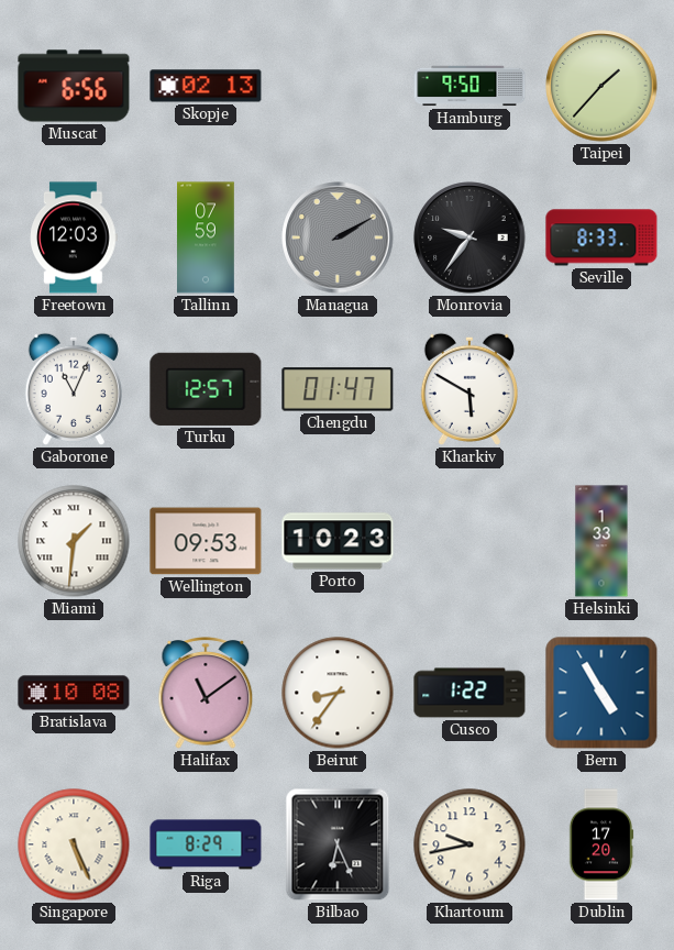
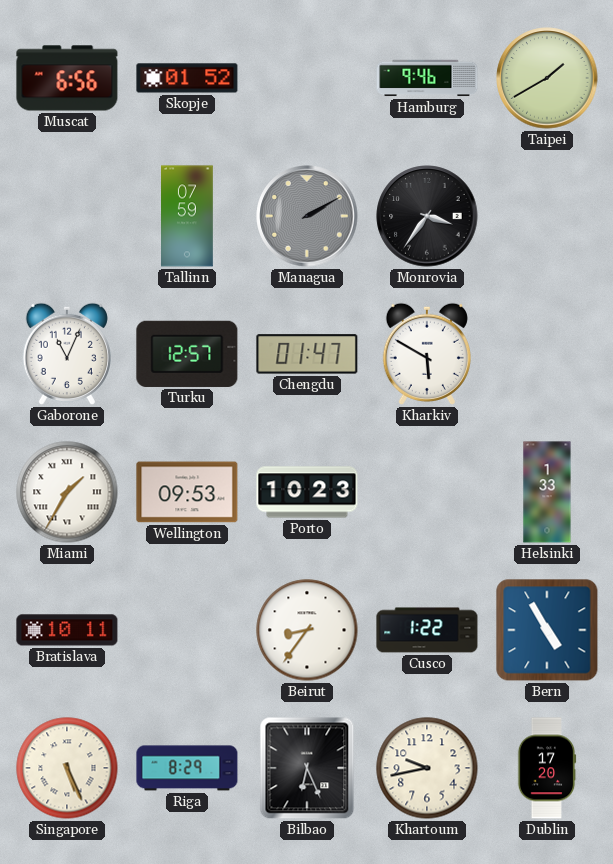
Skopje: 02:13 -> 01:52
Hamburg: 9:50 -> 9:46
Taipei: 1:37 -> 1:40
Freetown: 12:03 -> none
Monrovia: 9:36 -> 3:36
Seville: 8:33 -> none
Miami: 1:31 -> 1:35
Bratislava: 10:08 -> 10:11
Halifax: 11:09 -> none
